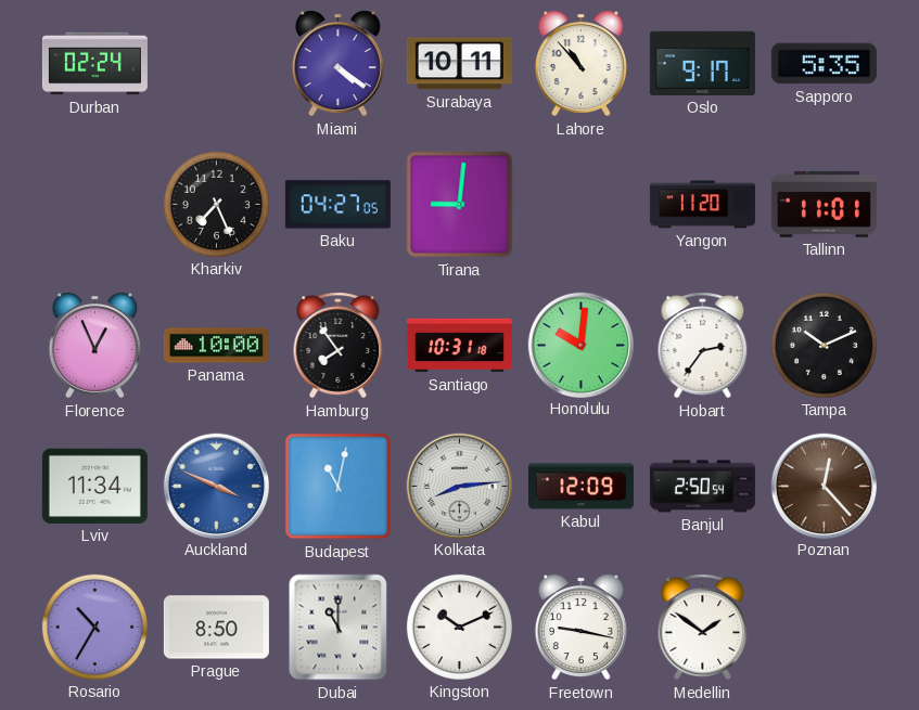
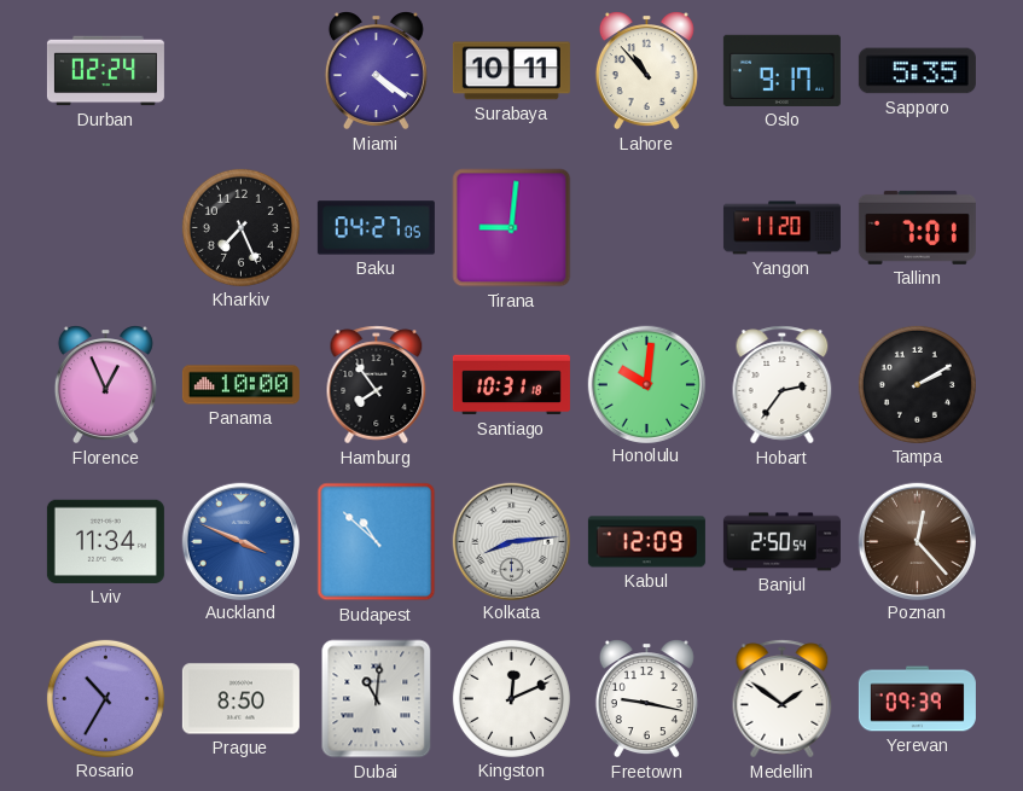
Tallinn: 11:01 -> 7:01
Tampa: 10:11 -> 2:10
Budapest: 11:02 -> 10:52
Dubai: 11:00 -> 11:01
Kingston: 10:11 -> 12:11
Yerevan: none -> 09:39
